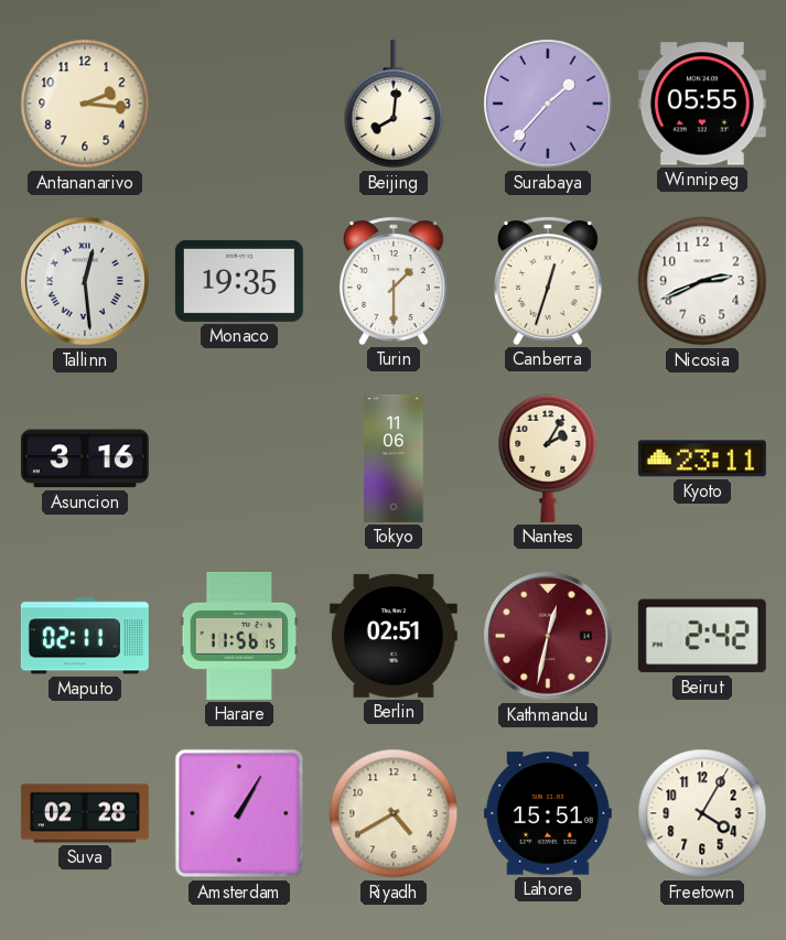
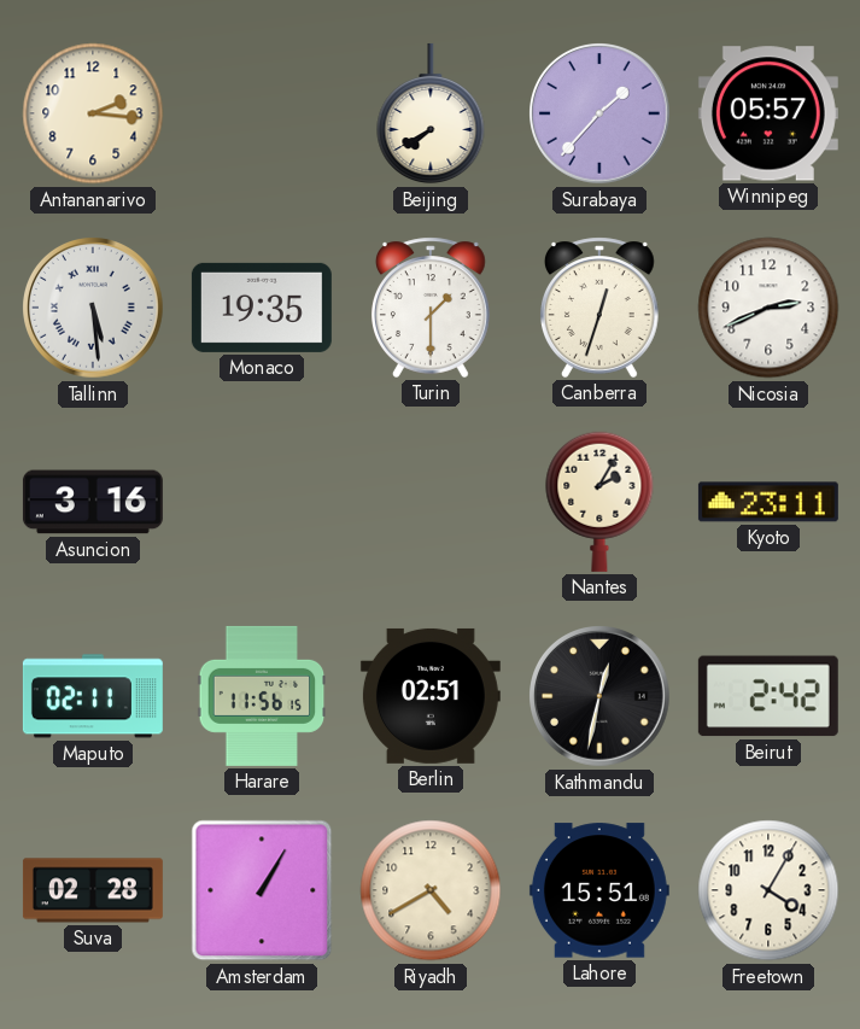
Beijing: 8:01 -> 7:40
Winnipeg: 05:55 -> 05:57
Tallinn: 12:29 -> 5:29
Tokyo: 11:06 -> none
Kathmandu dial: burgundy -> black
